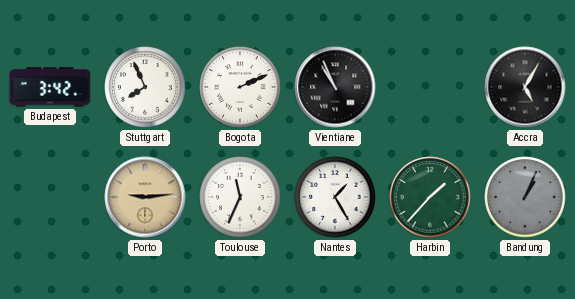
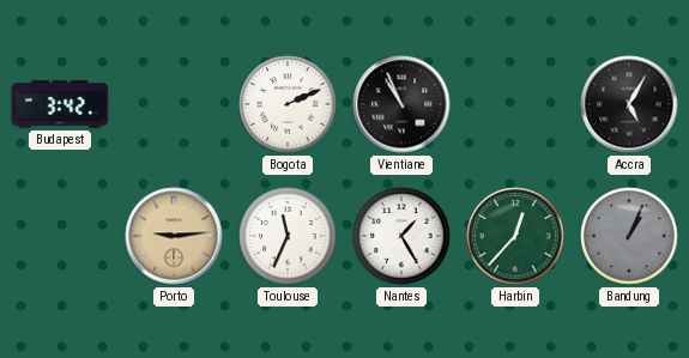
Stuttgart: 7:56 -> none
Harbin: 1:37 -> 12:37
